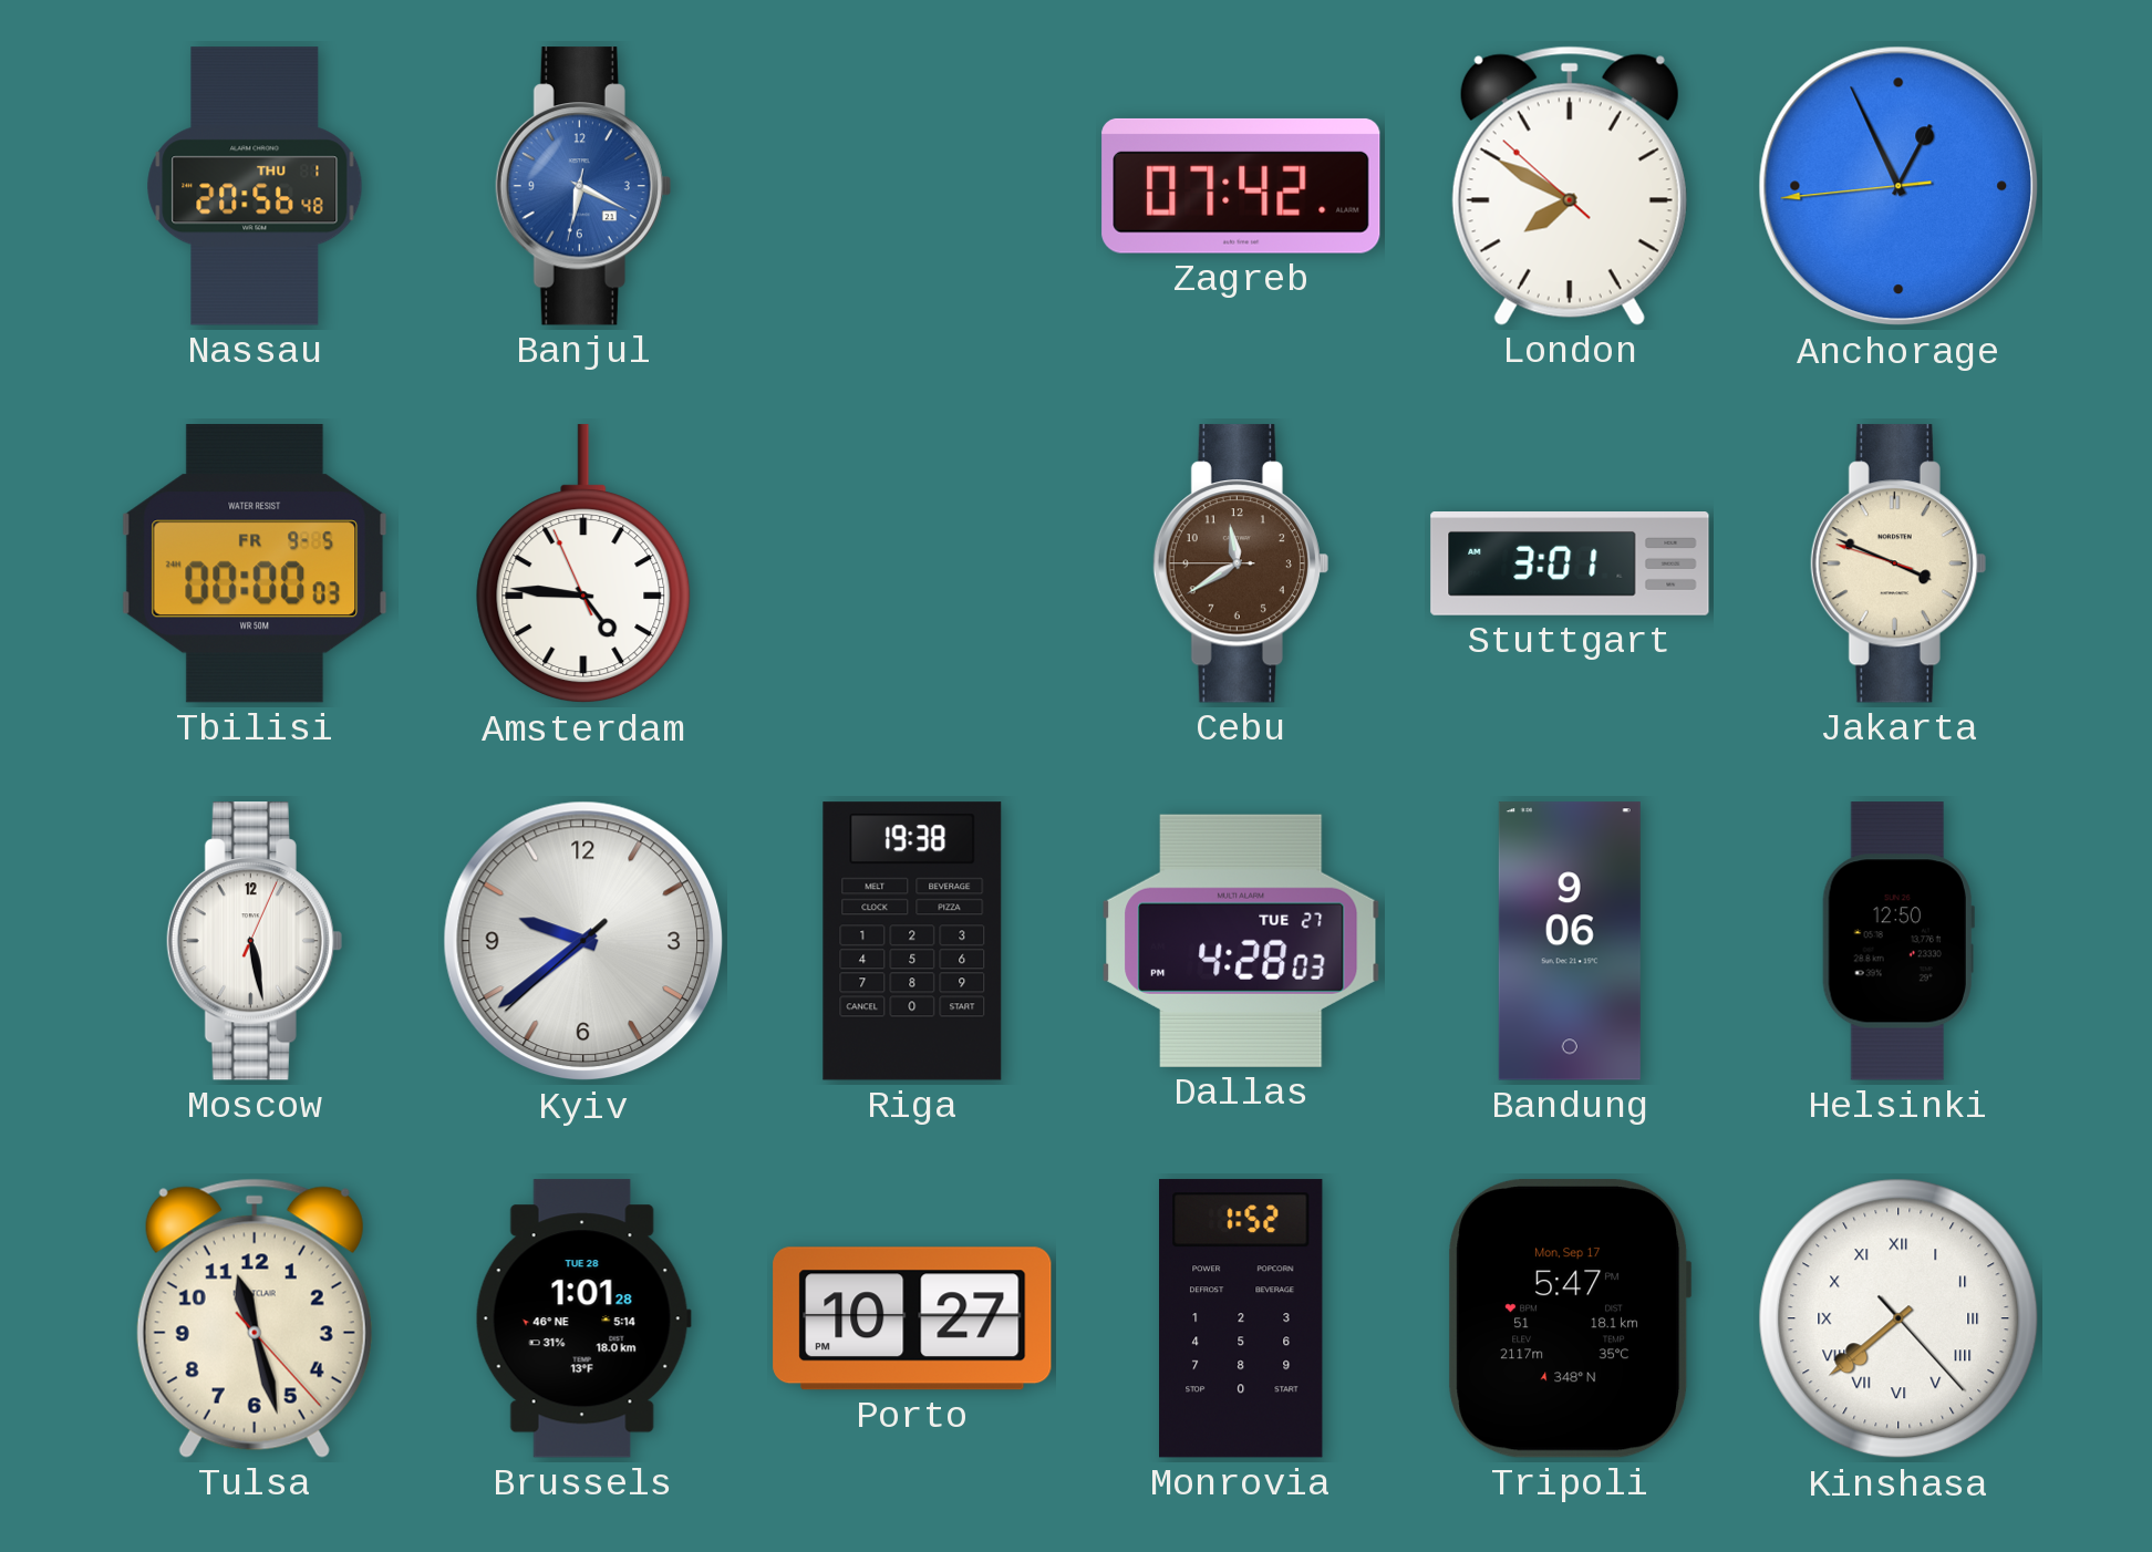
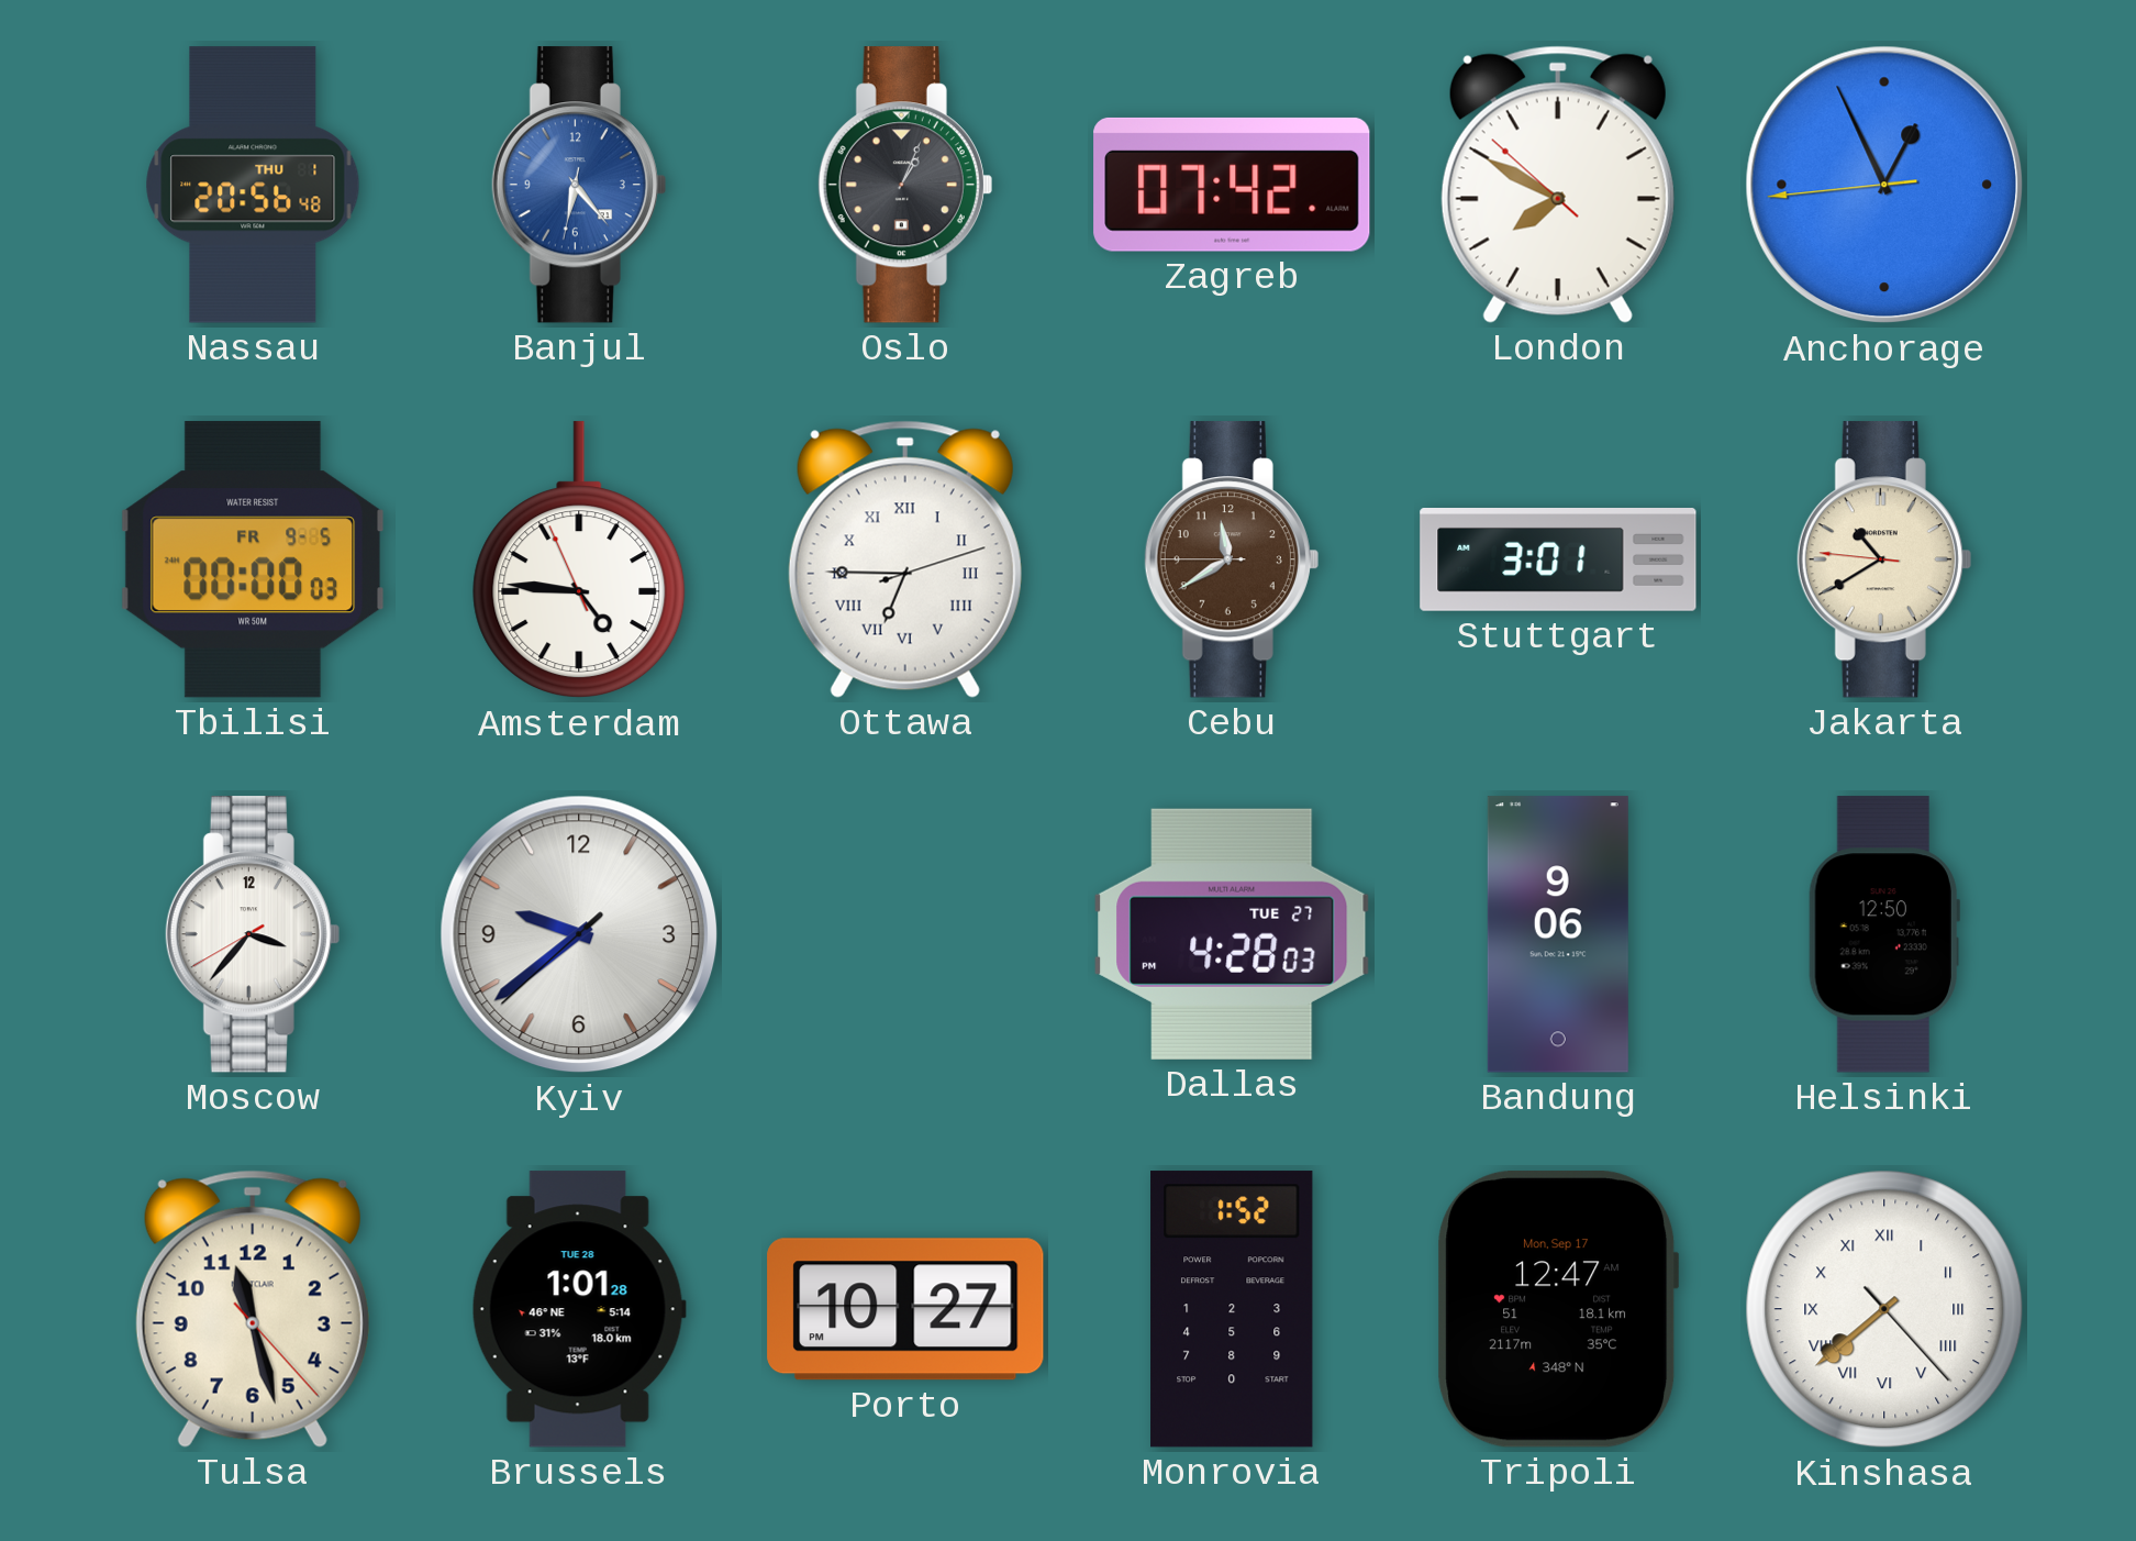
Banjul: 6:19 -> 6:23
Oslo: none -> 1:04
Ottawa: none -> 6:45
Jakarta: 3:48 -> 10:39
Moscow: 5:28 -> 3:36
Riga: 19:38 -> none
Tripoli: 5:47 -> 12:47
